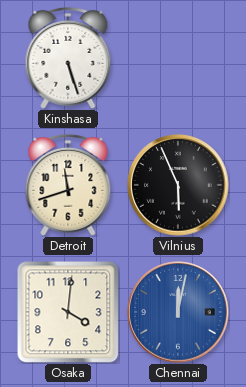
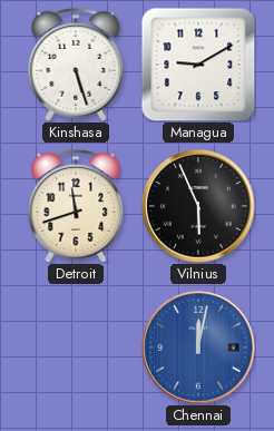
Managua: none -> 9:10
Osaka: 4:01 -> none
